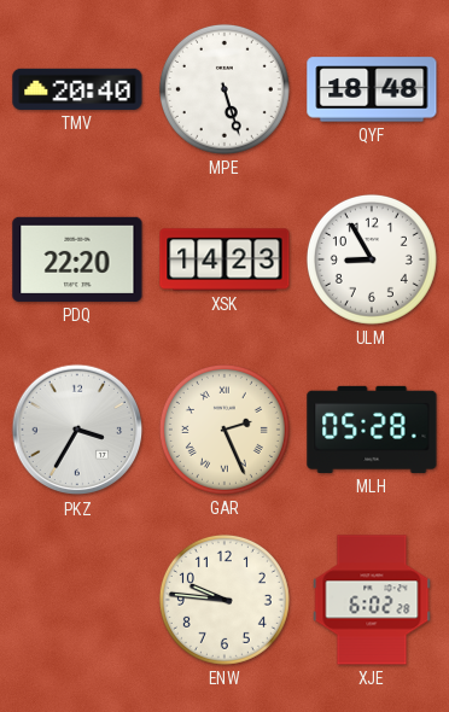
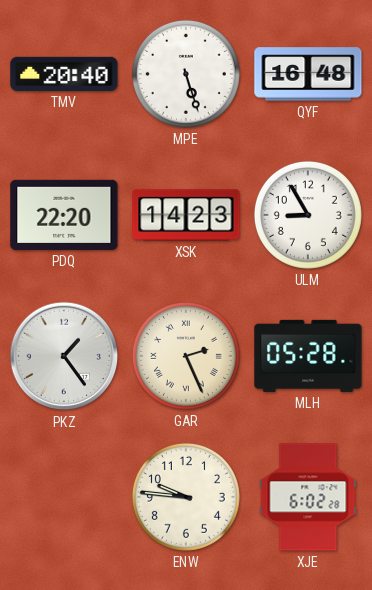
QYF: 18:48 -> 16:48
PKZ: 3:35 -> 1:24
